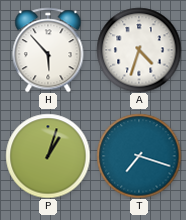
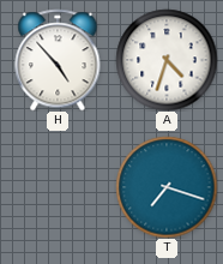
H: 5:53 -> 4:53
P: 1:03 -> none
